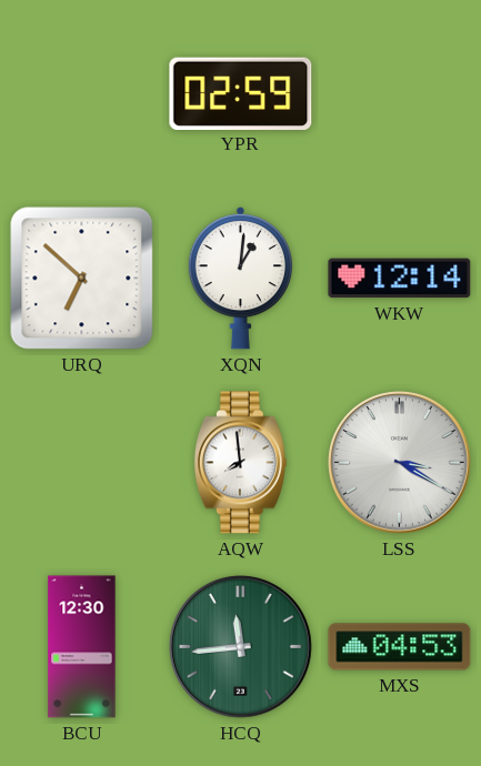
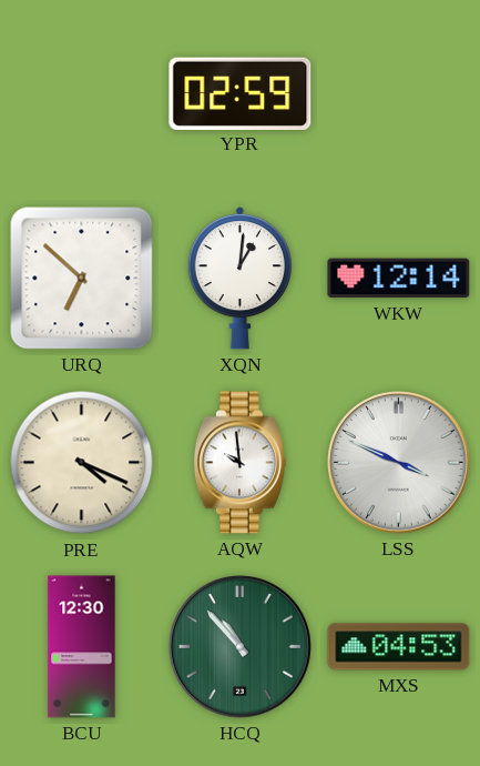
PRE: none -> 4:19
AQW: 7:59 -> 9:59
LSS: 3:20 -> 3:49
HCQ: 11:44 -> 10:53
